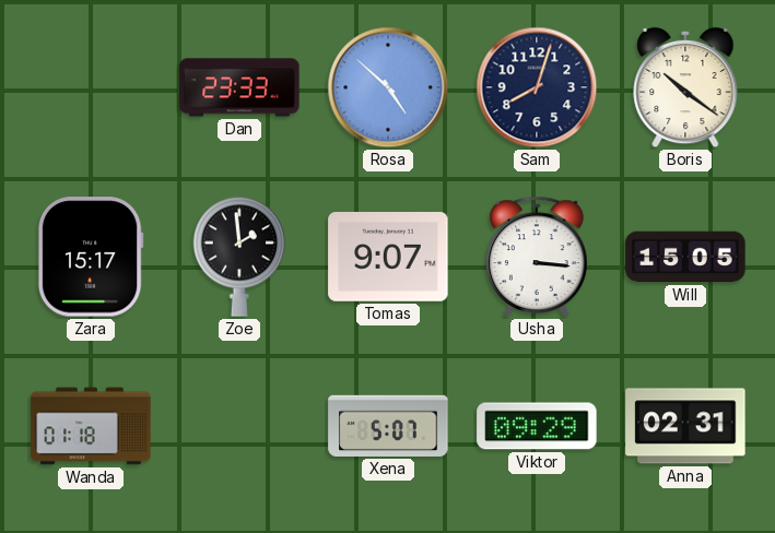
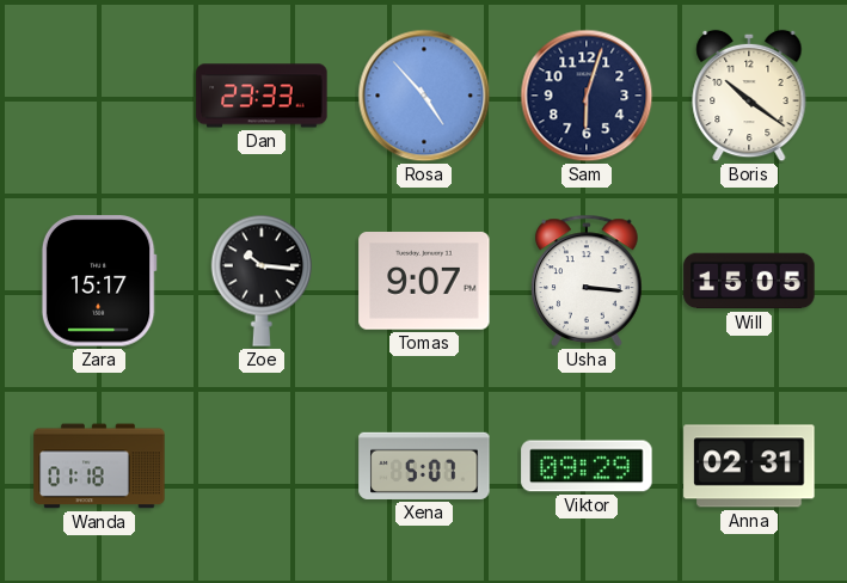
Rosa: 4:52 -> 4:53
Sam: 8:03 -> 6:03
Zoe: 1:59 -> 10:16
